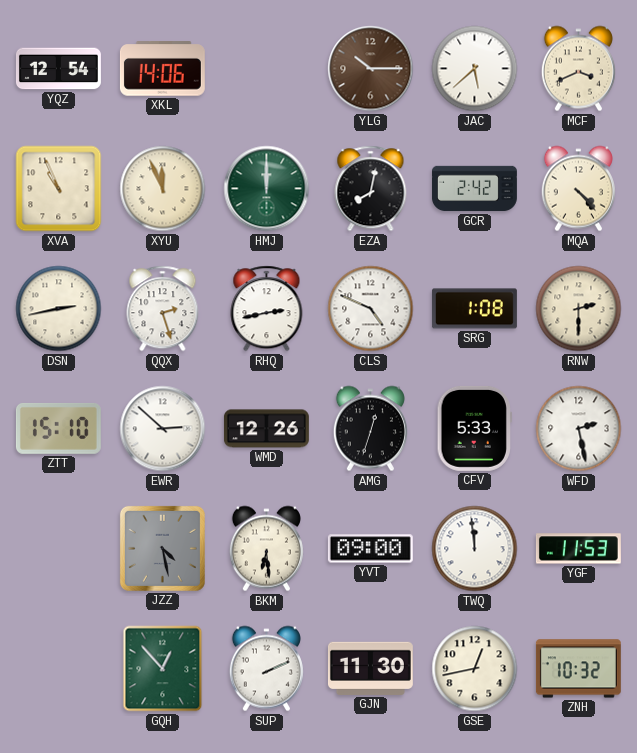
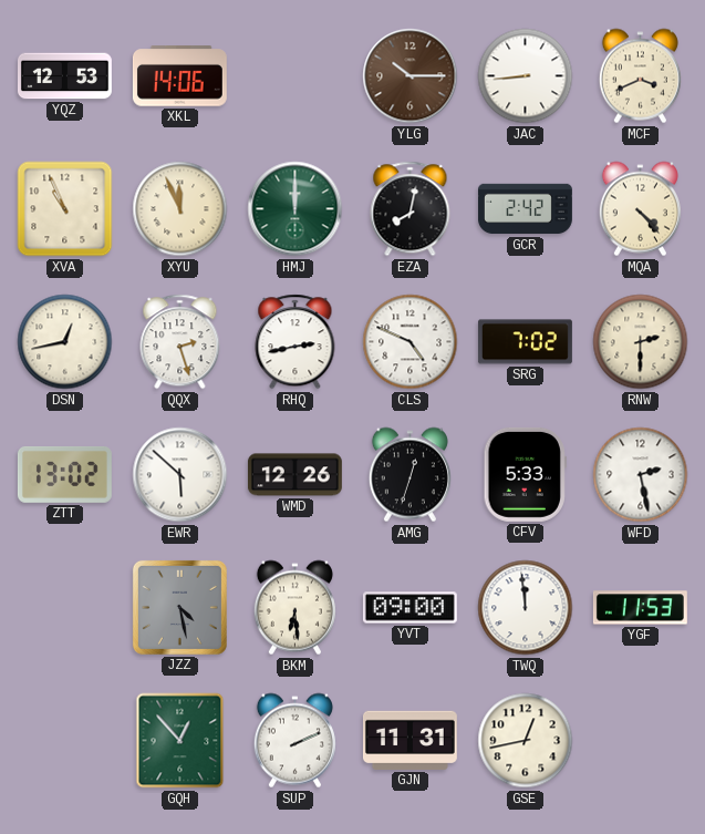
YQZ: 12:54 -> 12:53
JAC: 5:38 -> 8:44
DSN: 2:43 -> 12:43
SRG: 1:08 -> 7:02
ZTT: 15:10 -> 13:02
EWR: 2:52 -> 5:52
GJN: 11:30 -> 11:31
ZNH: 10:32 -> none
